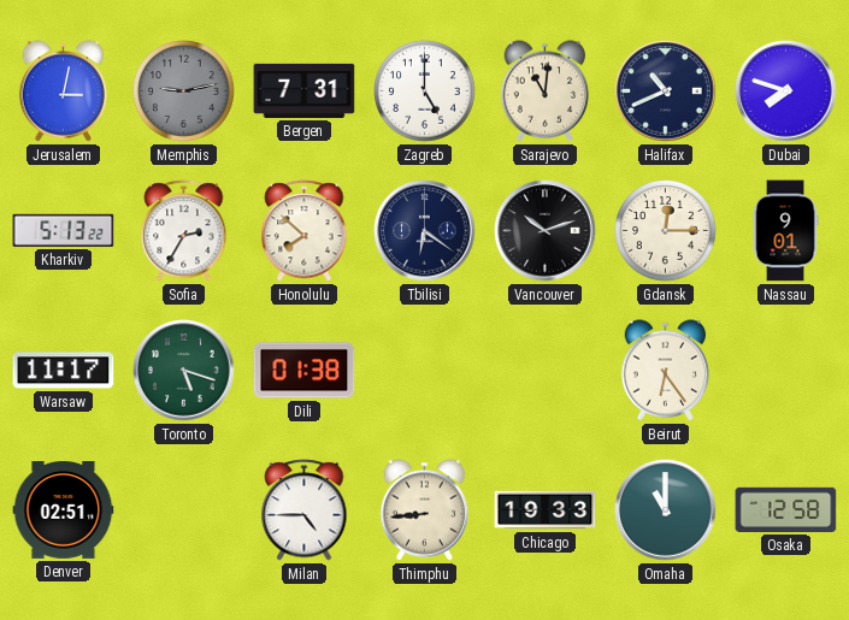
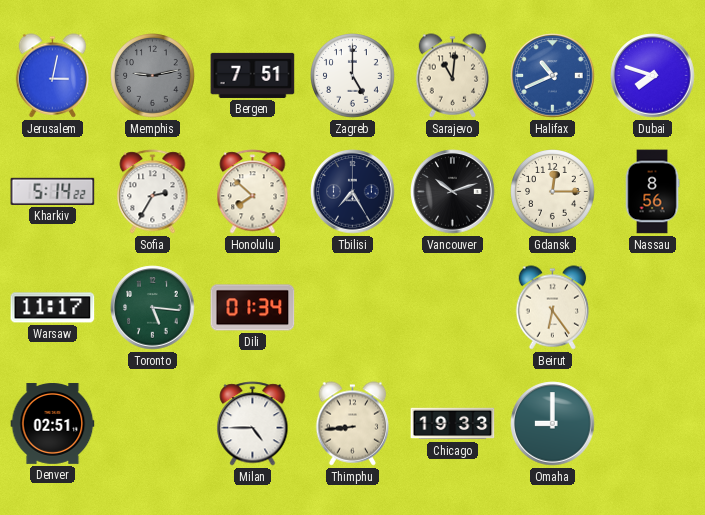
Bergen: 7:31 -> 7:51
Halifax dial: navy -> blue
Kharkiv: 5:13 -> 5:14
Tbilisi: 6:21 -> 7:25
Nassau: 9:01 -> 8:56
Toronto: 5:18 -> 5:16
Dili: 01:38 -> 01:34
Omaha: 11:00 -> 9:00
Osaka: 12:58 -> none
